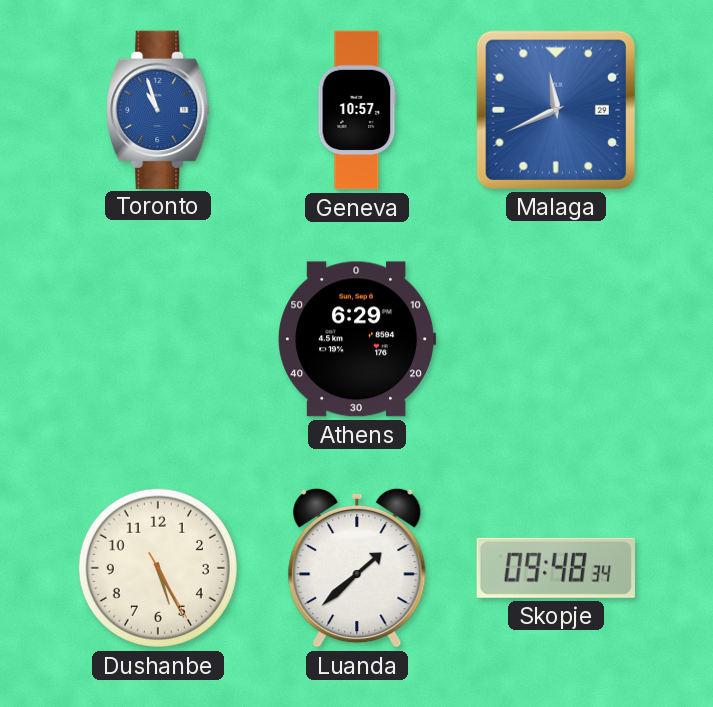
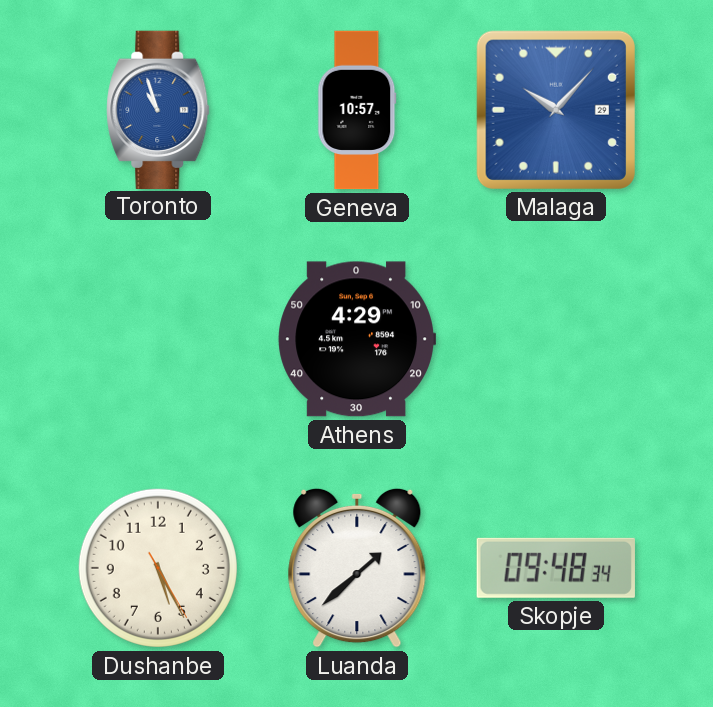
Malaga: 11:41 -> 10:07
Athens: 6:29 -> 4:29
